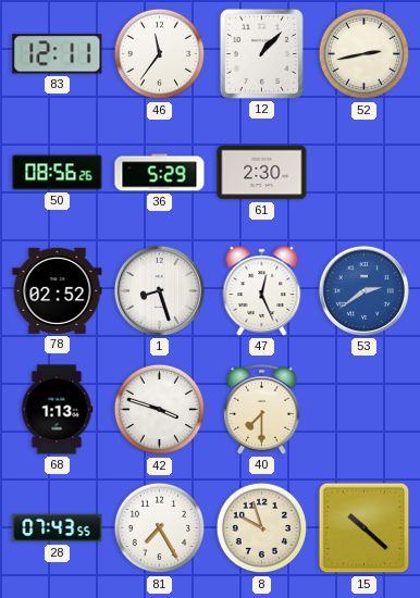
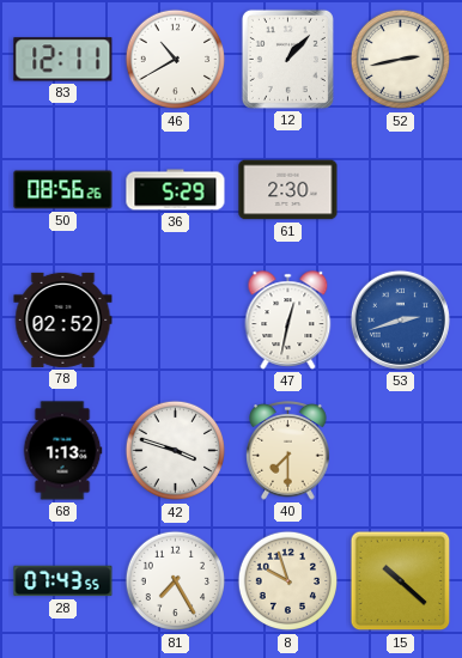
46: 11:36 -> 10:40
1: 8:27 -> none
47: 12:26 -> 12:32
53: 2:39 -> 2:42
